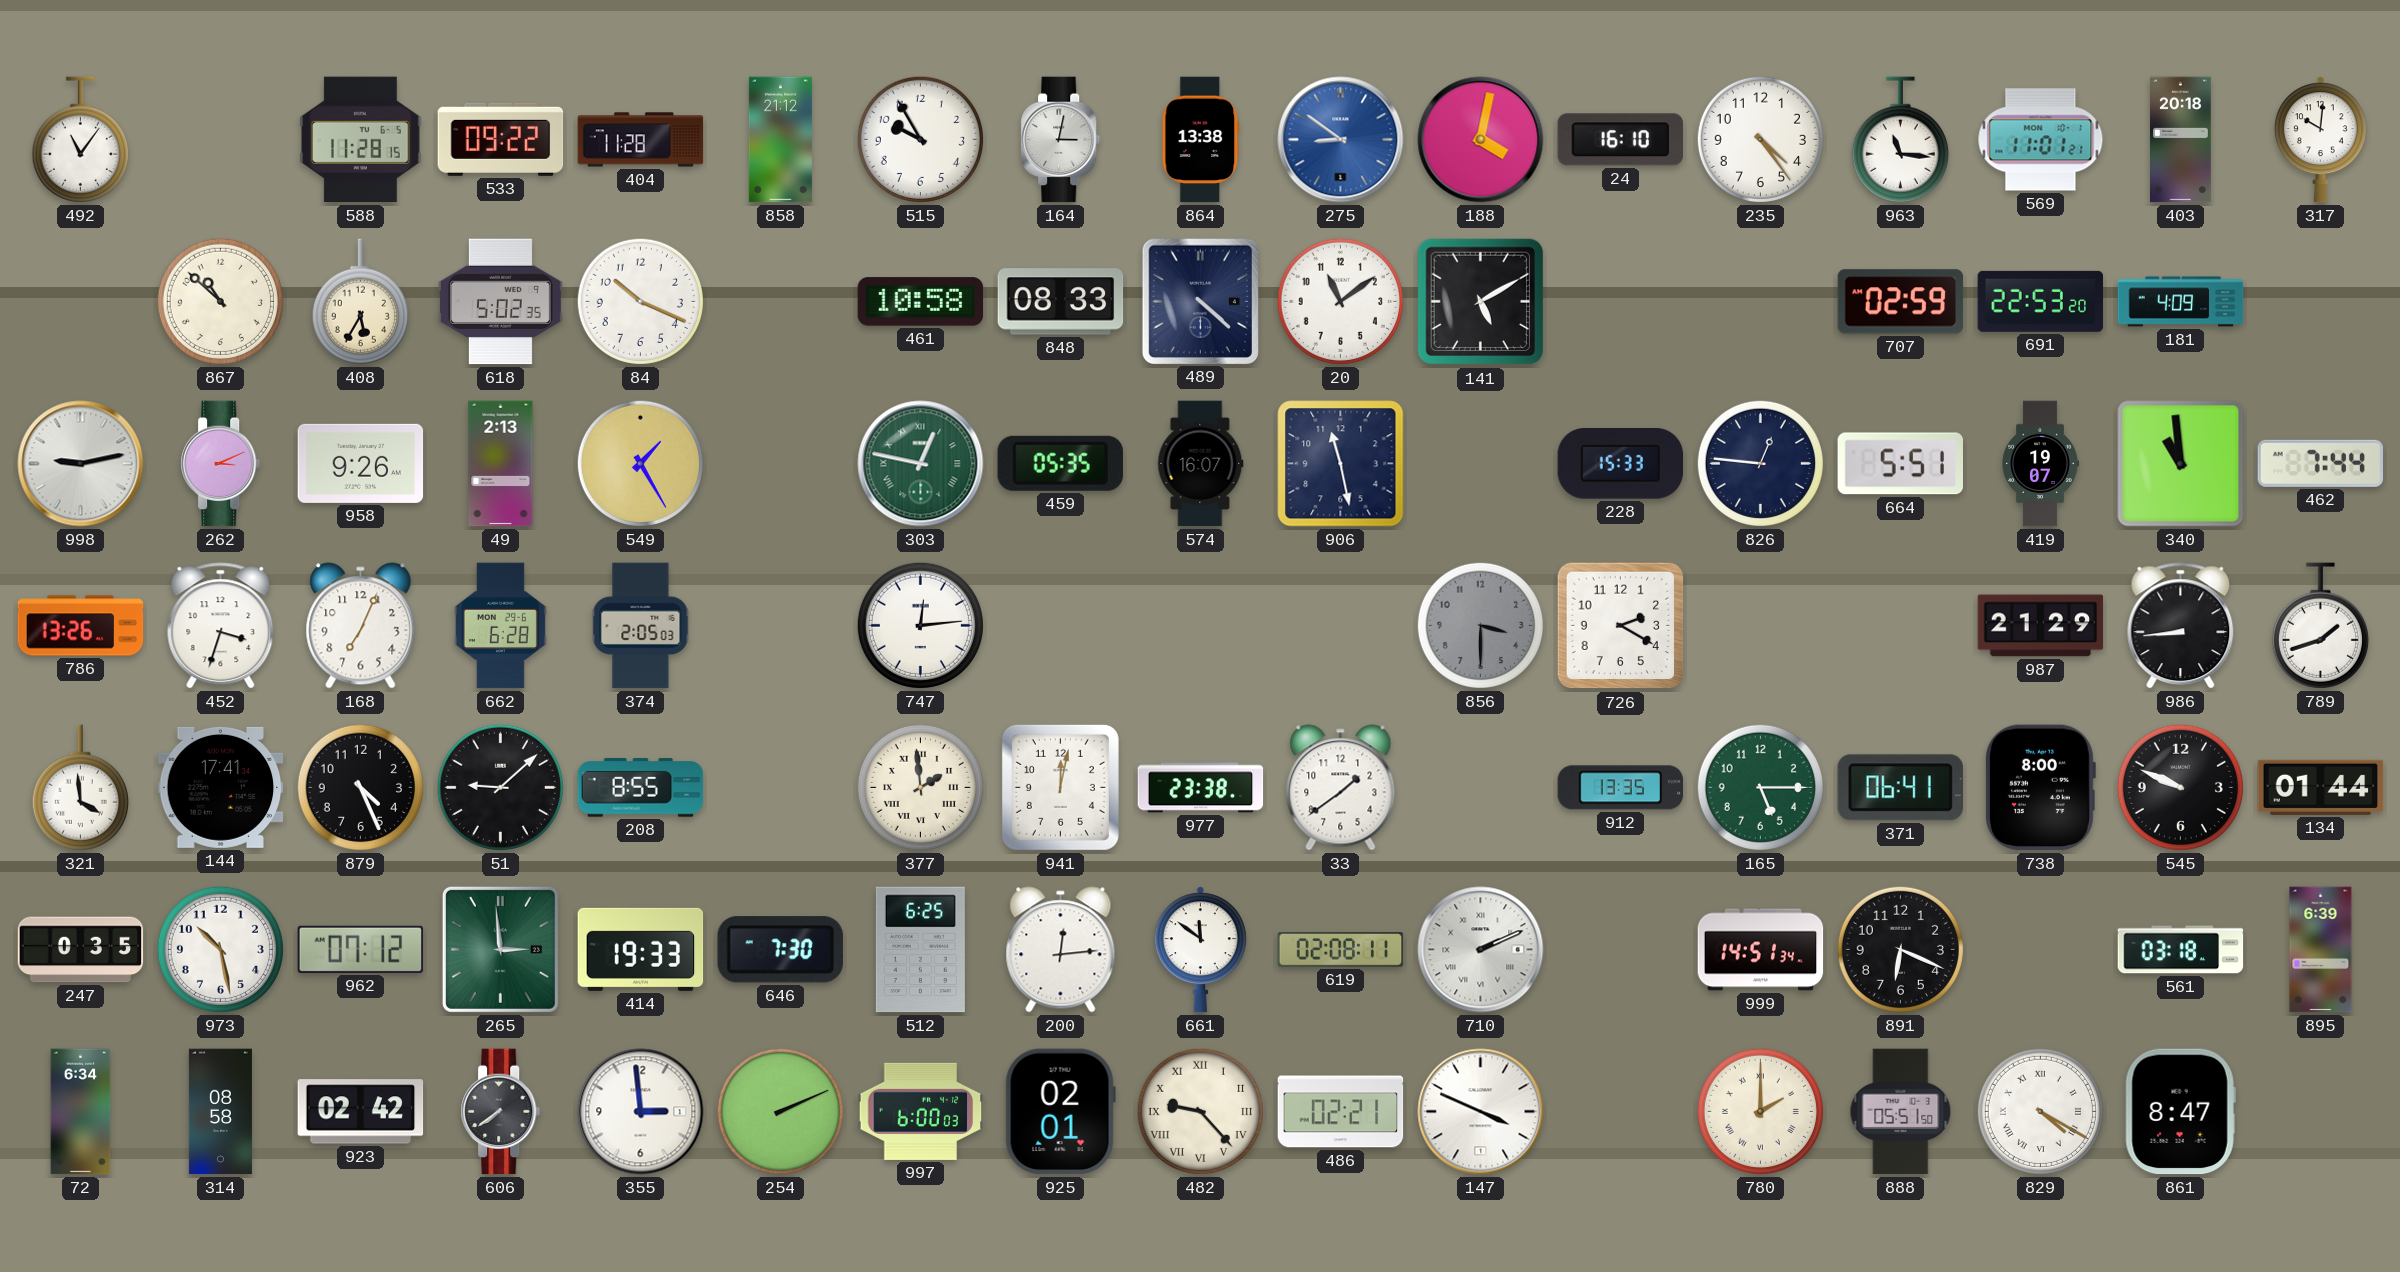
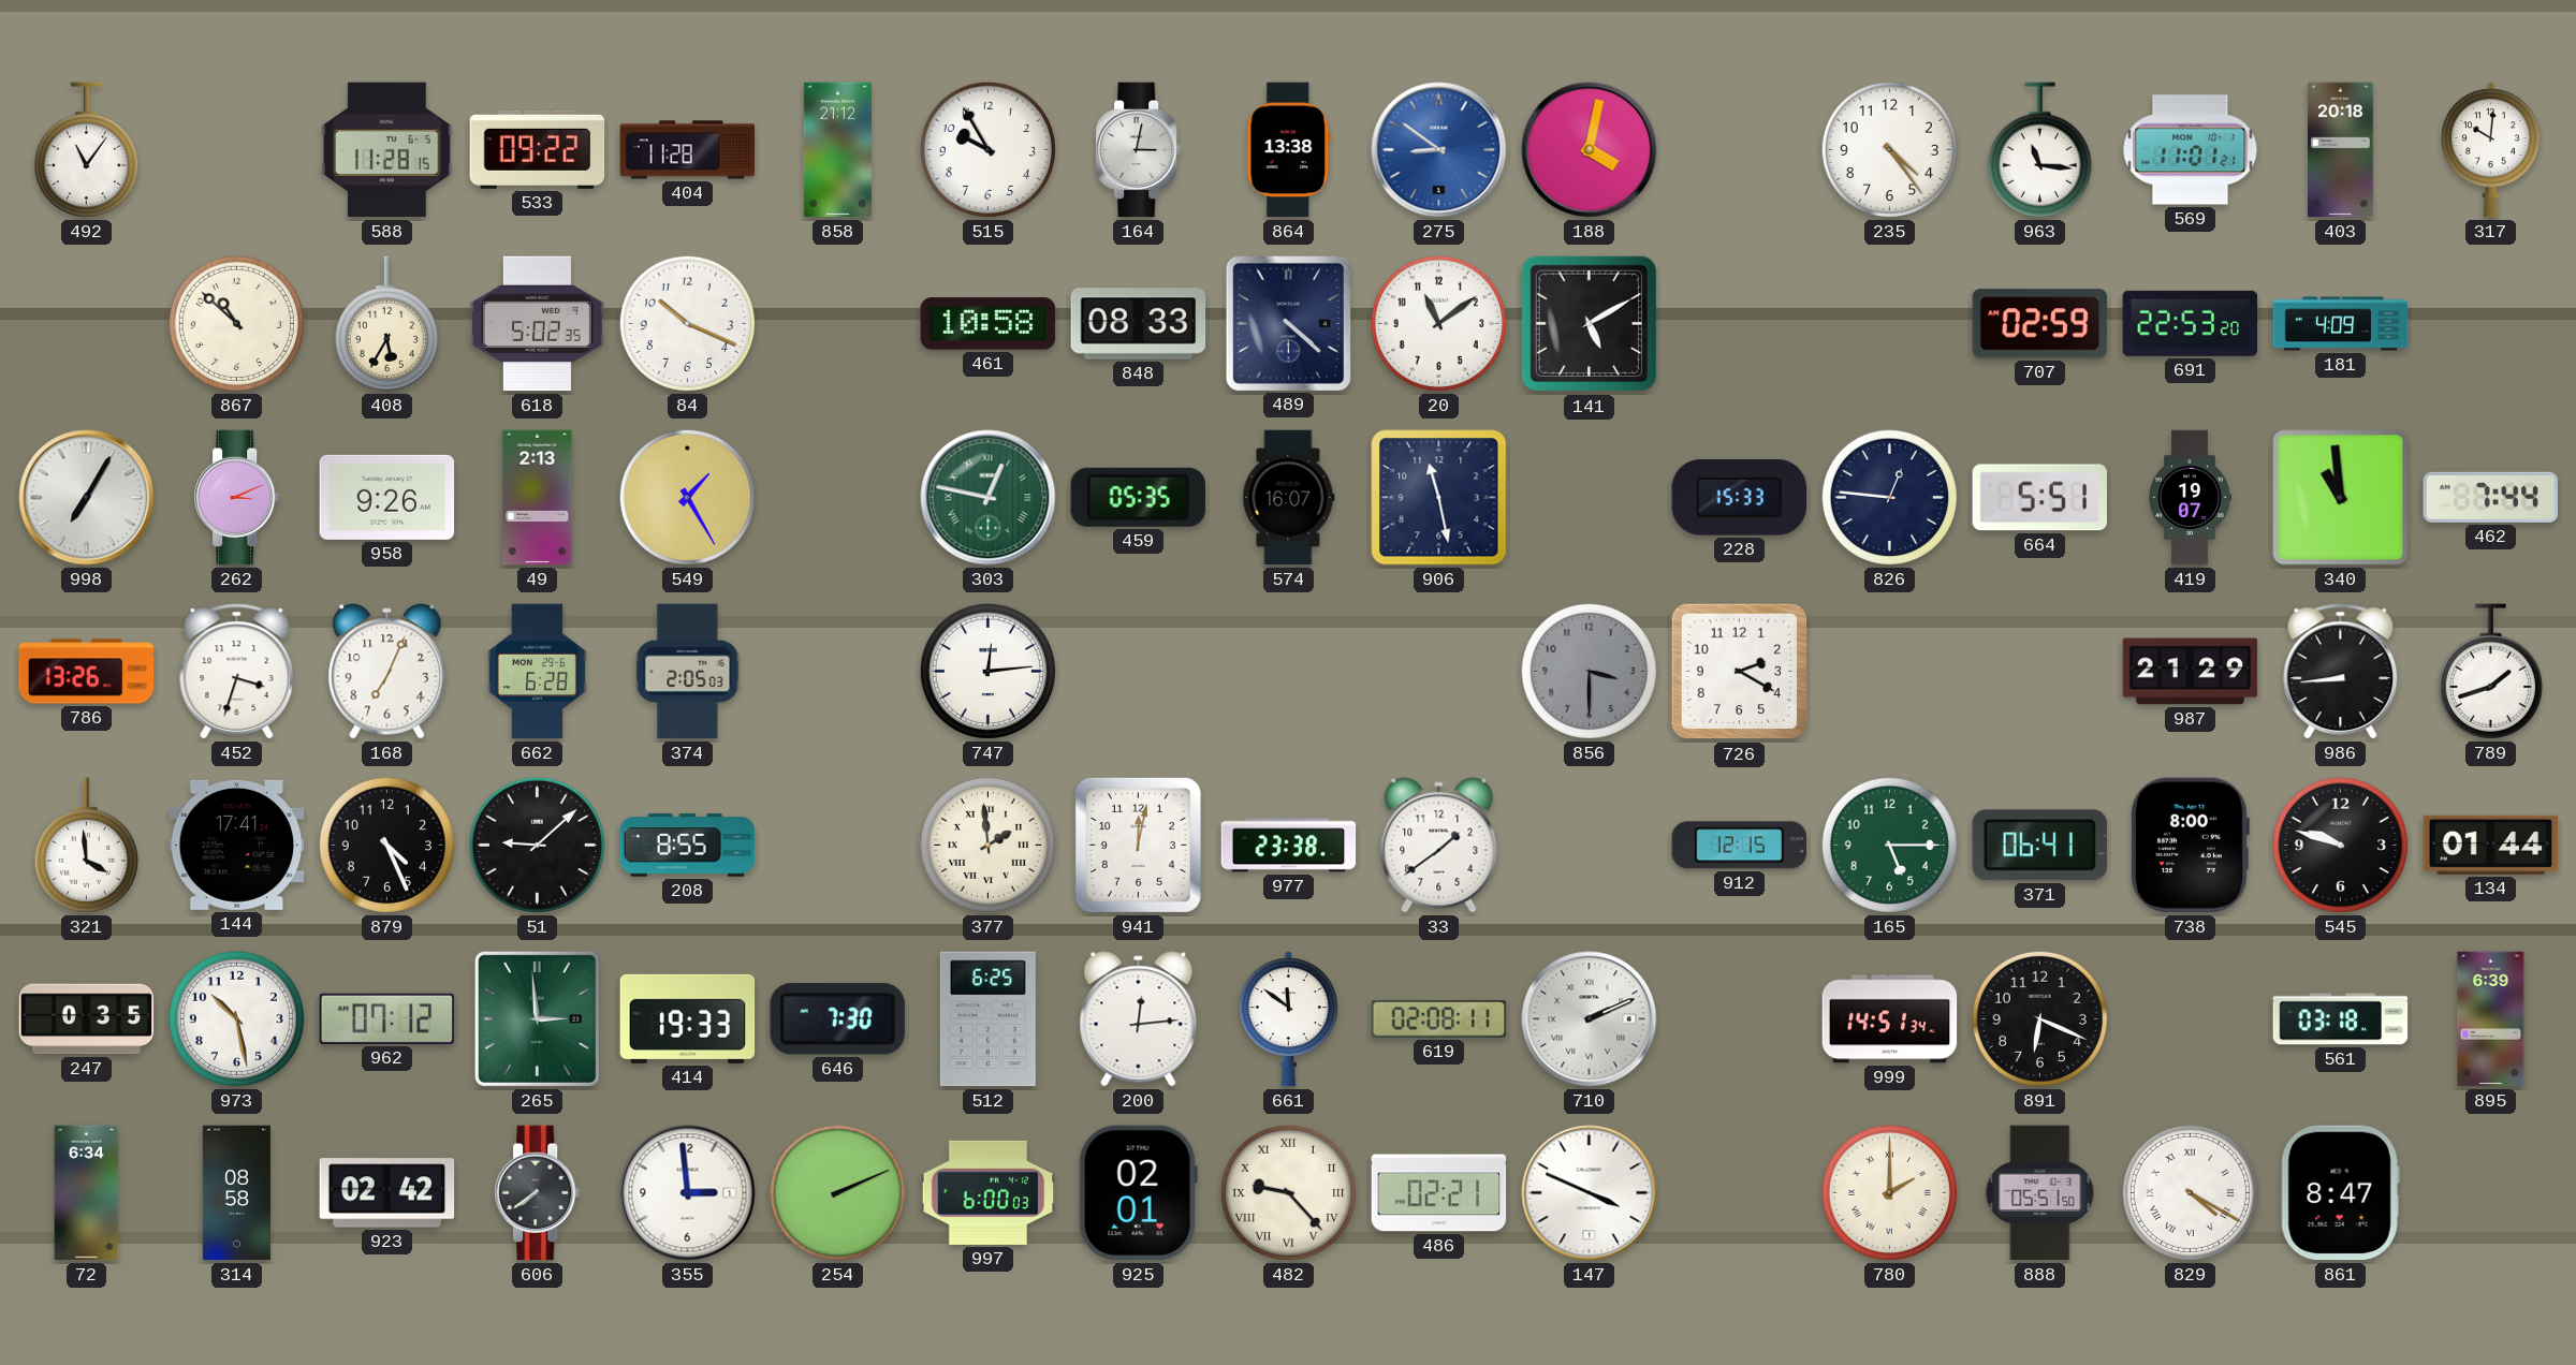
24: 16:10 -> none
998: 9:13 -> 7:05
912: 13:35 -> 12:15
545: 9:49 -> 9:48
